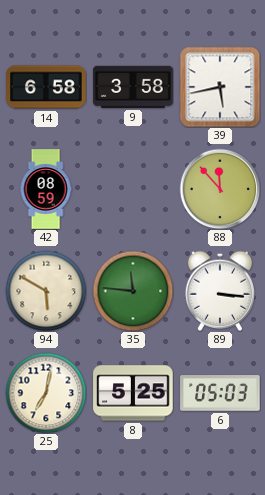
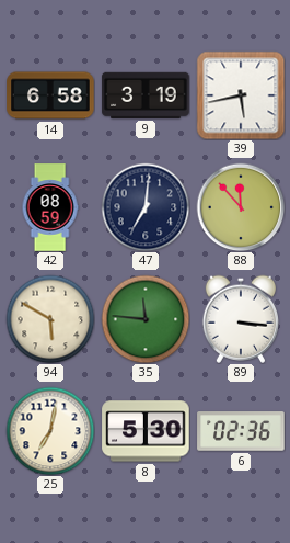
9: 3:58 -> 3:19
47: none -> 7:01
8: 5:25 -> 5:30
6: 05:03 -> 02:36
